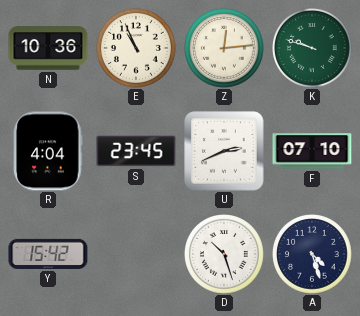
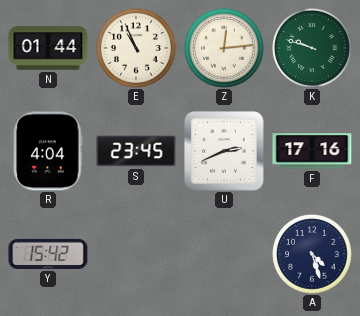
N: 10:36 -> 01:44
F: 07:10 -> 17:16
D: 10:27 -> none
